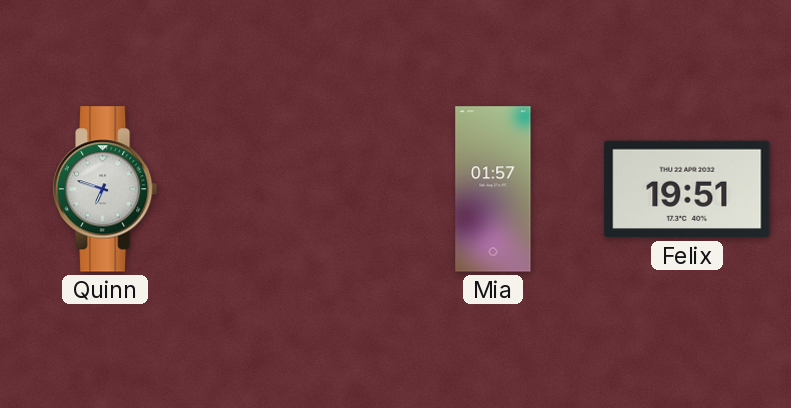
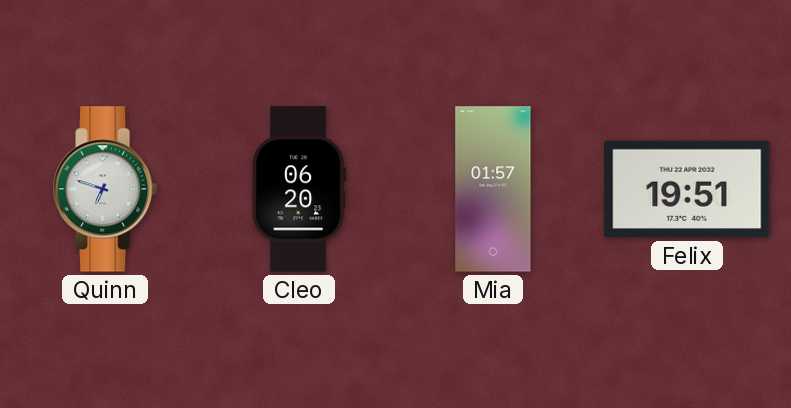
Cleo: none -> 06:20
